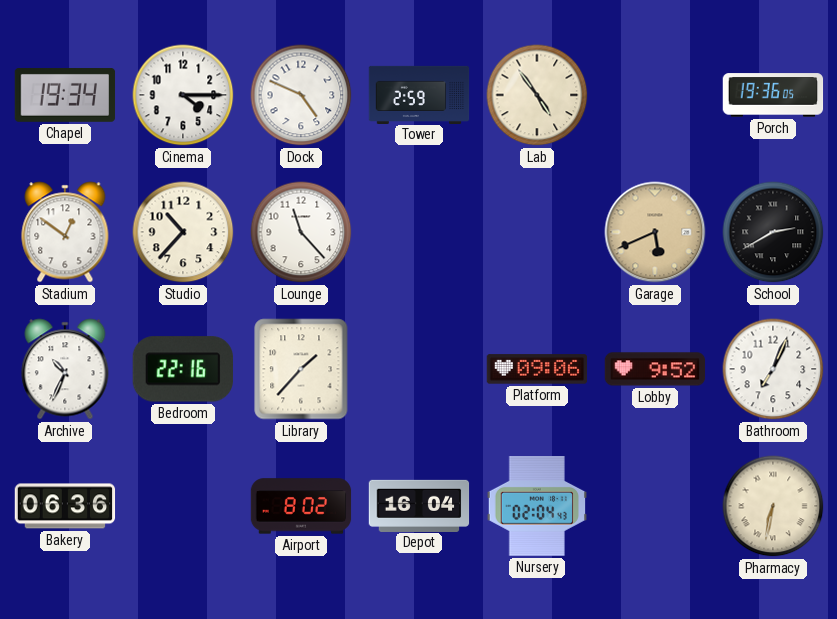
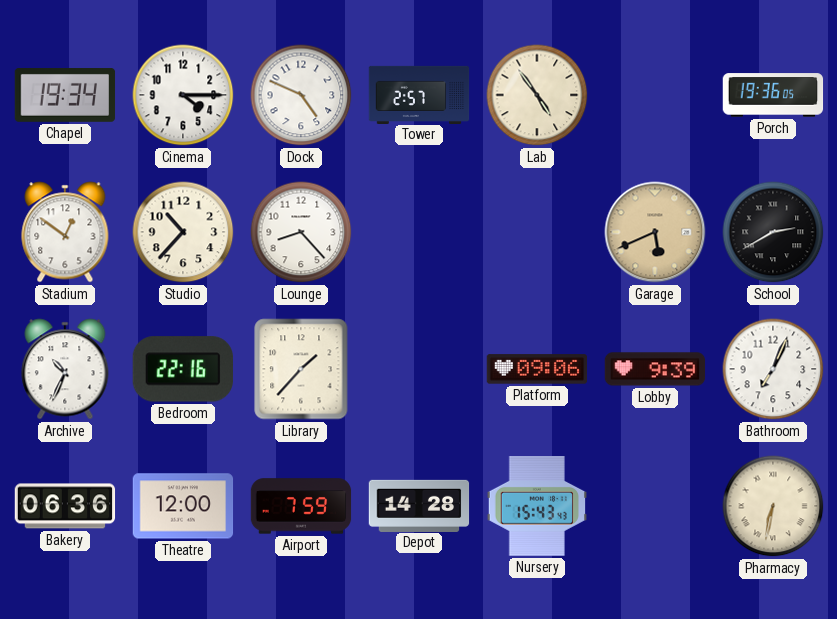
Tower: 2:59 -> 2:57
Lounge: 11:23 -> 8:23
Lobby: 9:52 -> 9:39
Theatre: none -> 12:00
Airport: 8:02 -> 7:59
Depot: 16:04 -> 14:28
Nursery: 02:04 -> 15:43
